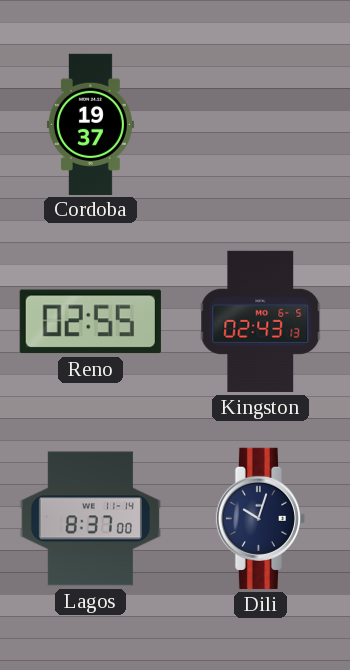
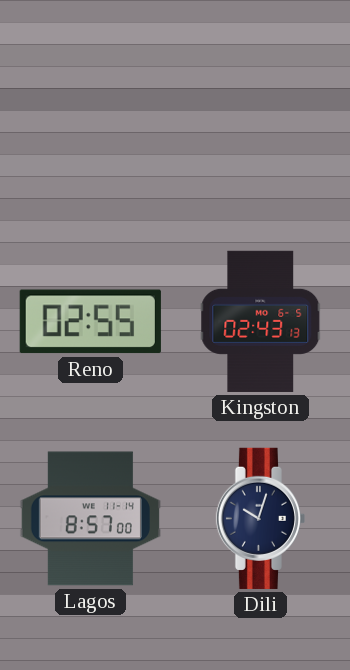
Cordoba: 19:37 -> none
Lagos: 8:37 -> 8:57
